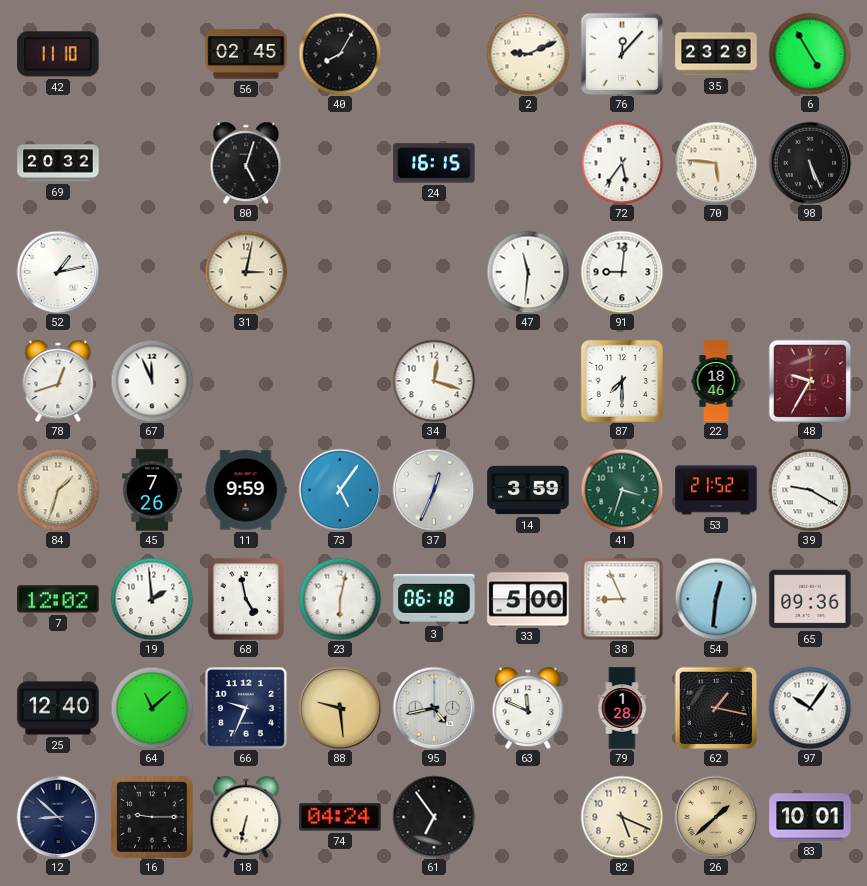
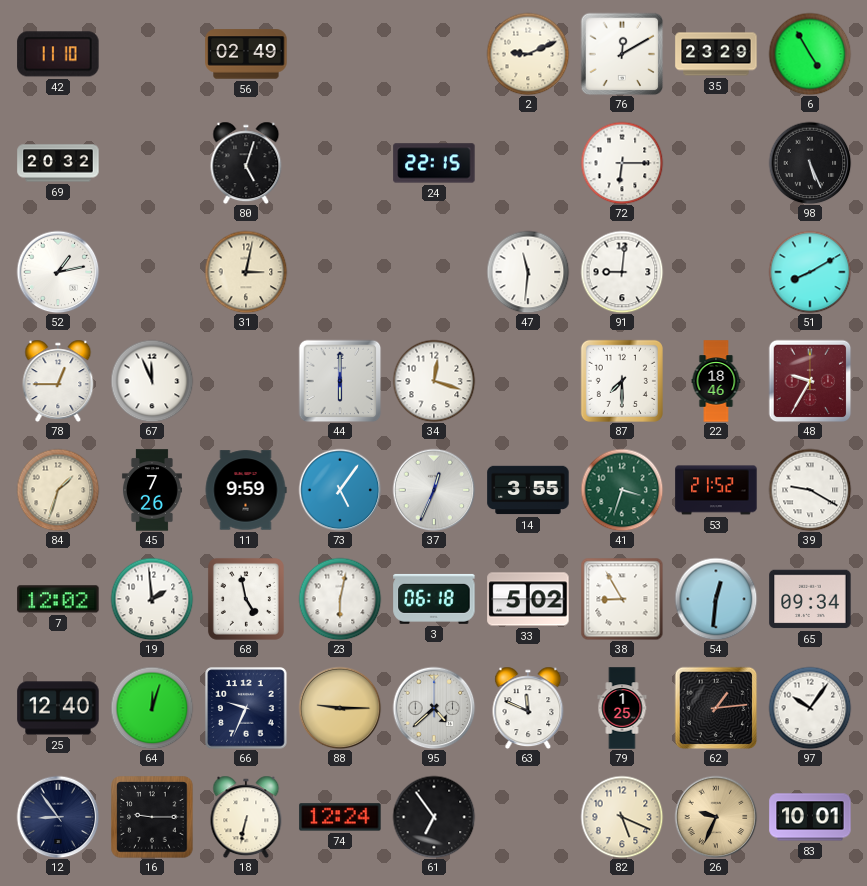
56: 02:45 -> 02:49
40: 8:05 -> none
76: 12:07 -> 12:10
24: 16:15 -> 22:15
72: 5:36 -> 6:15
70: 5:46 -> none
51: none -> 8:10
78: 12:42 -> 12:45
44: none -> 6:00
14: 3:59 -> 3:55
33: 5:00 -> 5:02
38: 8:56 -> 8:55
65: 09:36 -> 09:34
64: 11:08 -> 12:03
88: 9:29 -> 9:15
95: 4:43 -> 4:38
79: 1:28 -> 1:25
62: 1:17 -> 1:14
12: 8:52 -> 8:54
74: 04:24 -> 12:24
26: 1:38 -> 9:34
